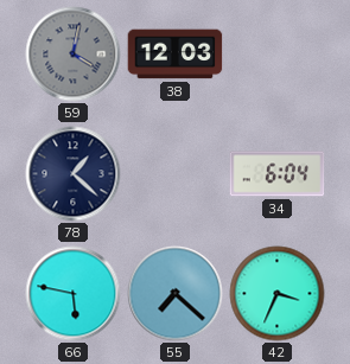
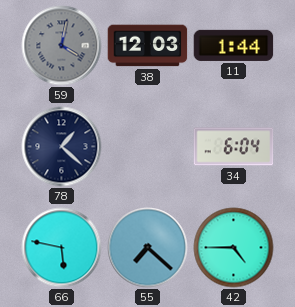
11: none -> 1:44
42: 3:34 -> 4:45
